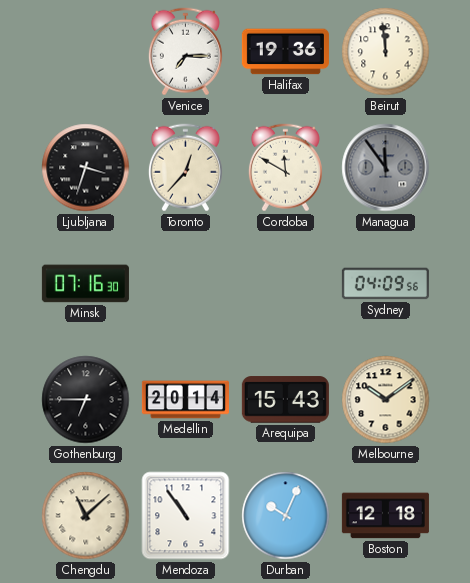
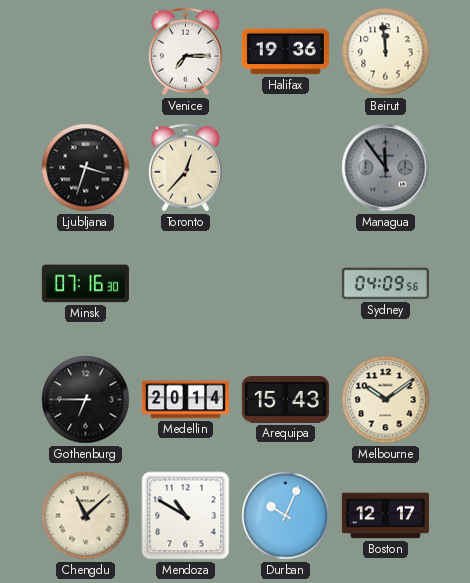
Cordoba: 11:50 -> none
Mendoza: 10:54 -> 10:50
Boston: 12:18 -> 12:17
